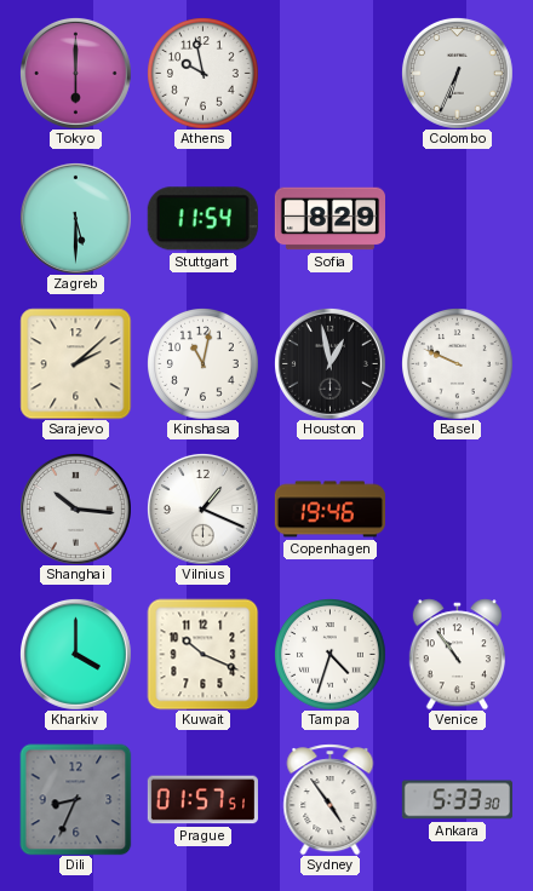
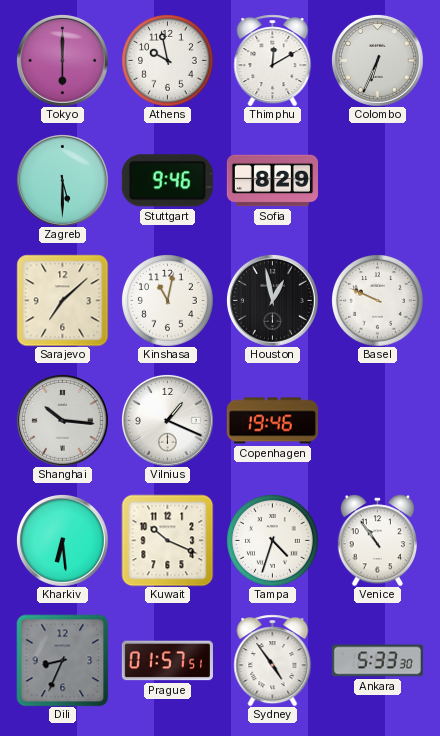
Thimphu: none -> 12:10
Stuttgart: 11:54 -> 9:46
Sarajevo: 2:08 -> 7:08
Kharkiv: 4:00 -> 6:29
